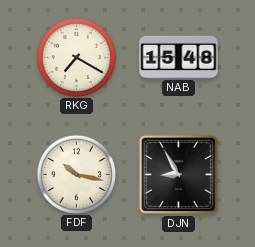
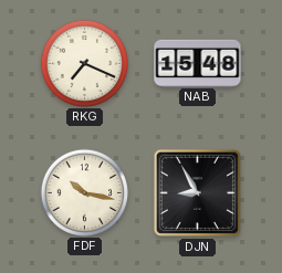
RKG: 7:20 -> 7:19
